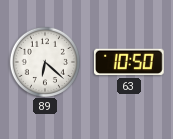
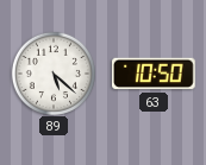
89: 6:22 -> 5:22
